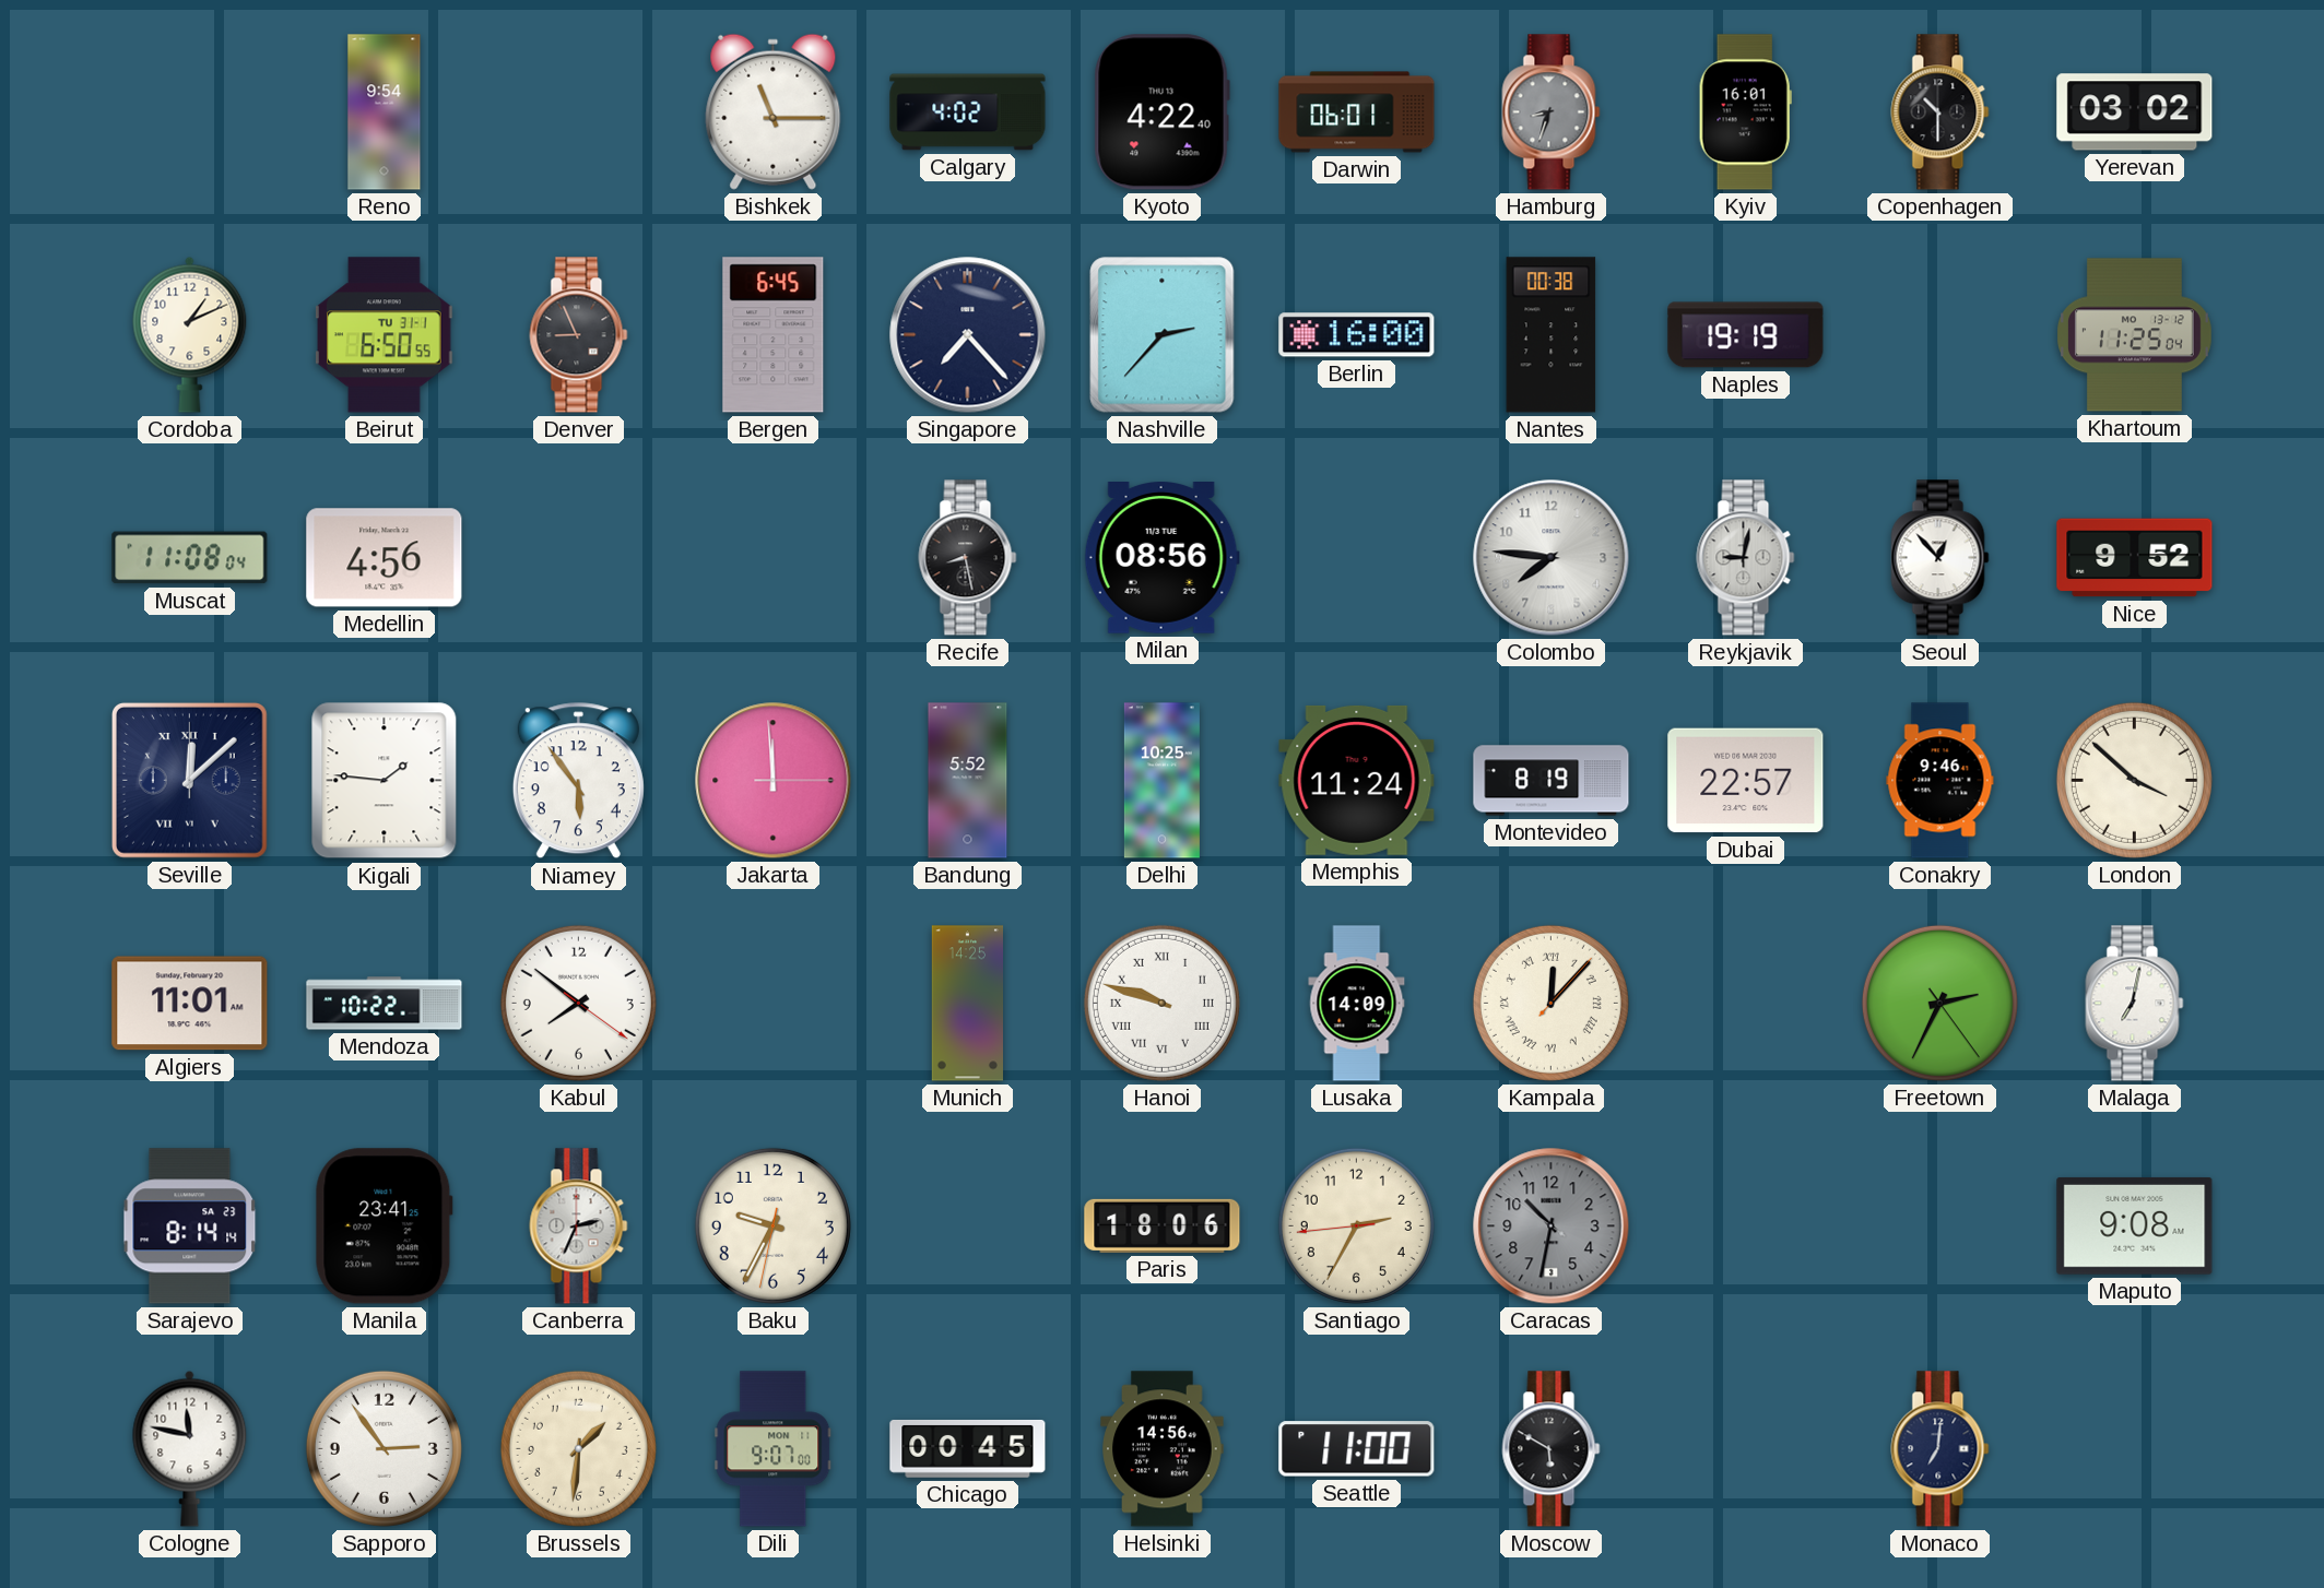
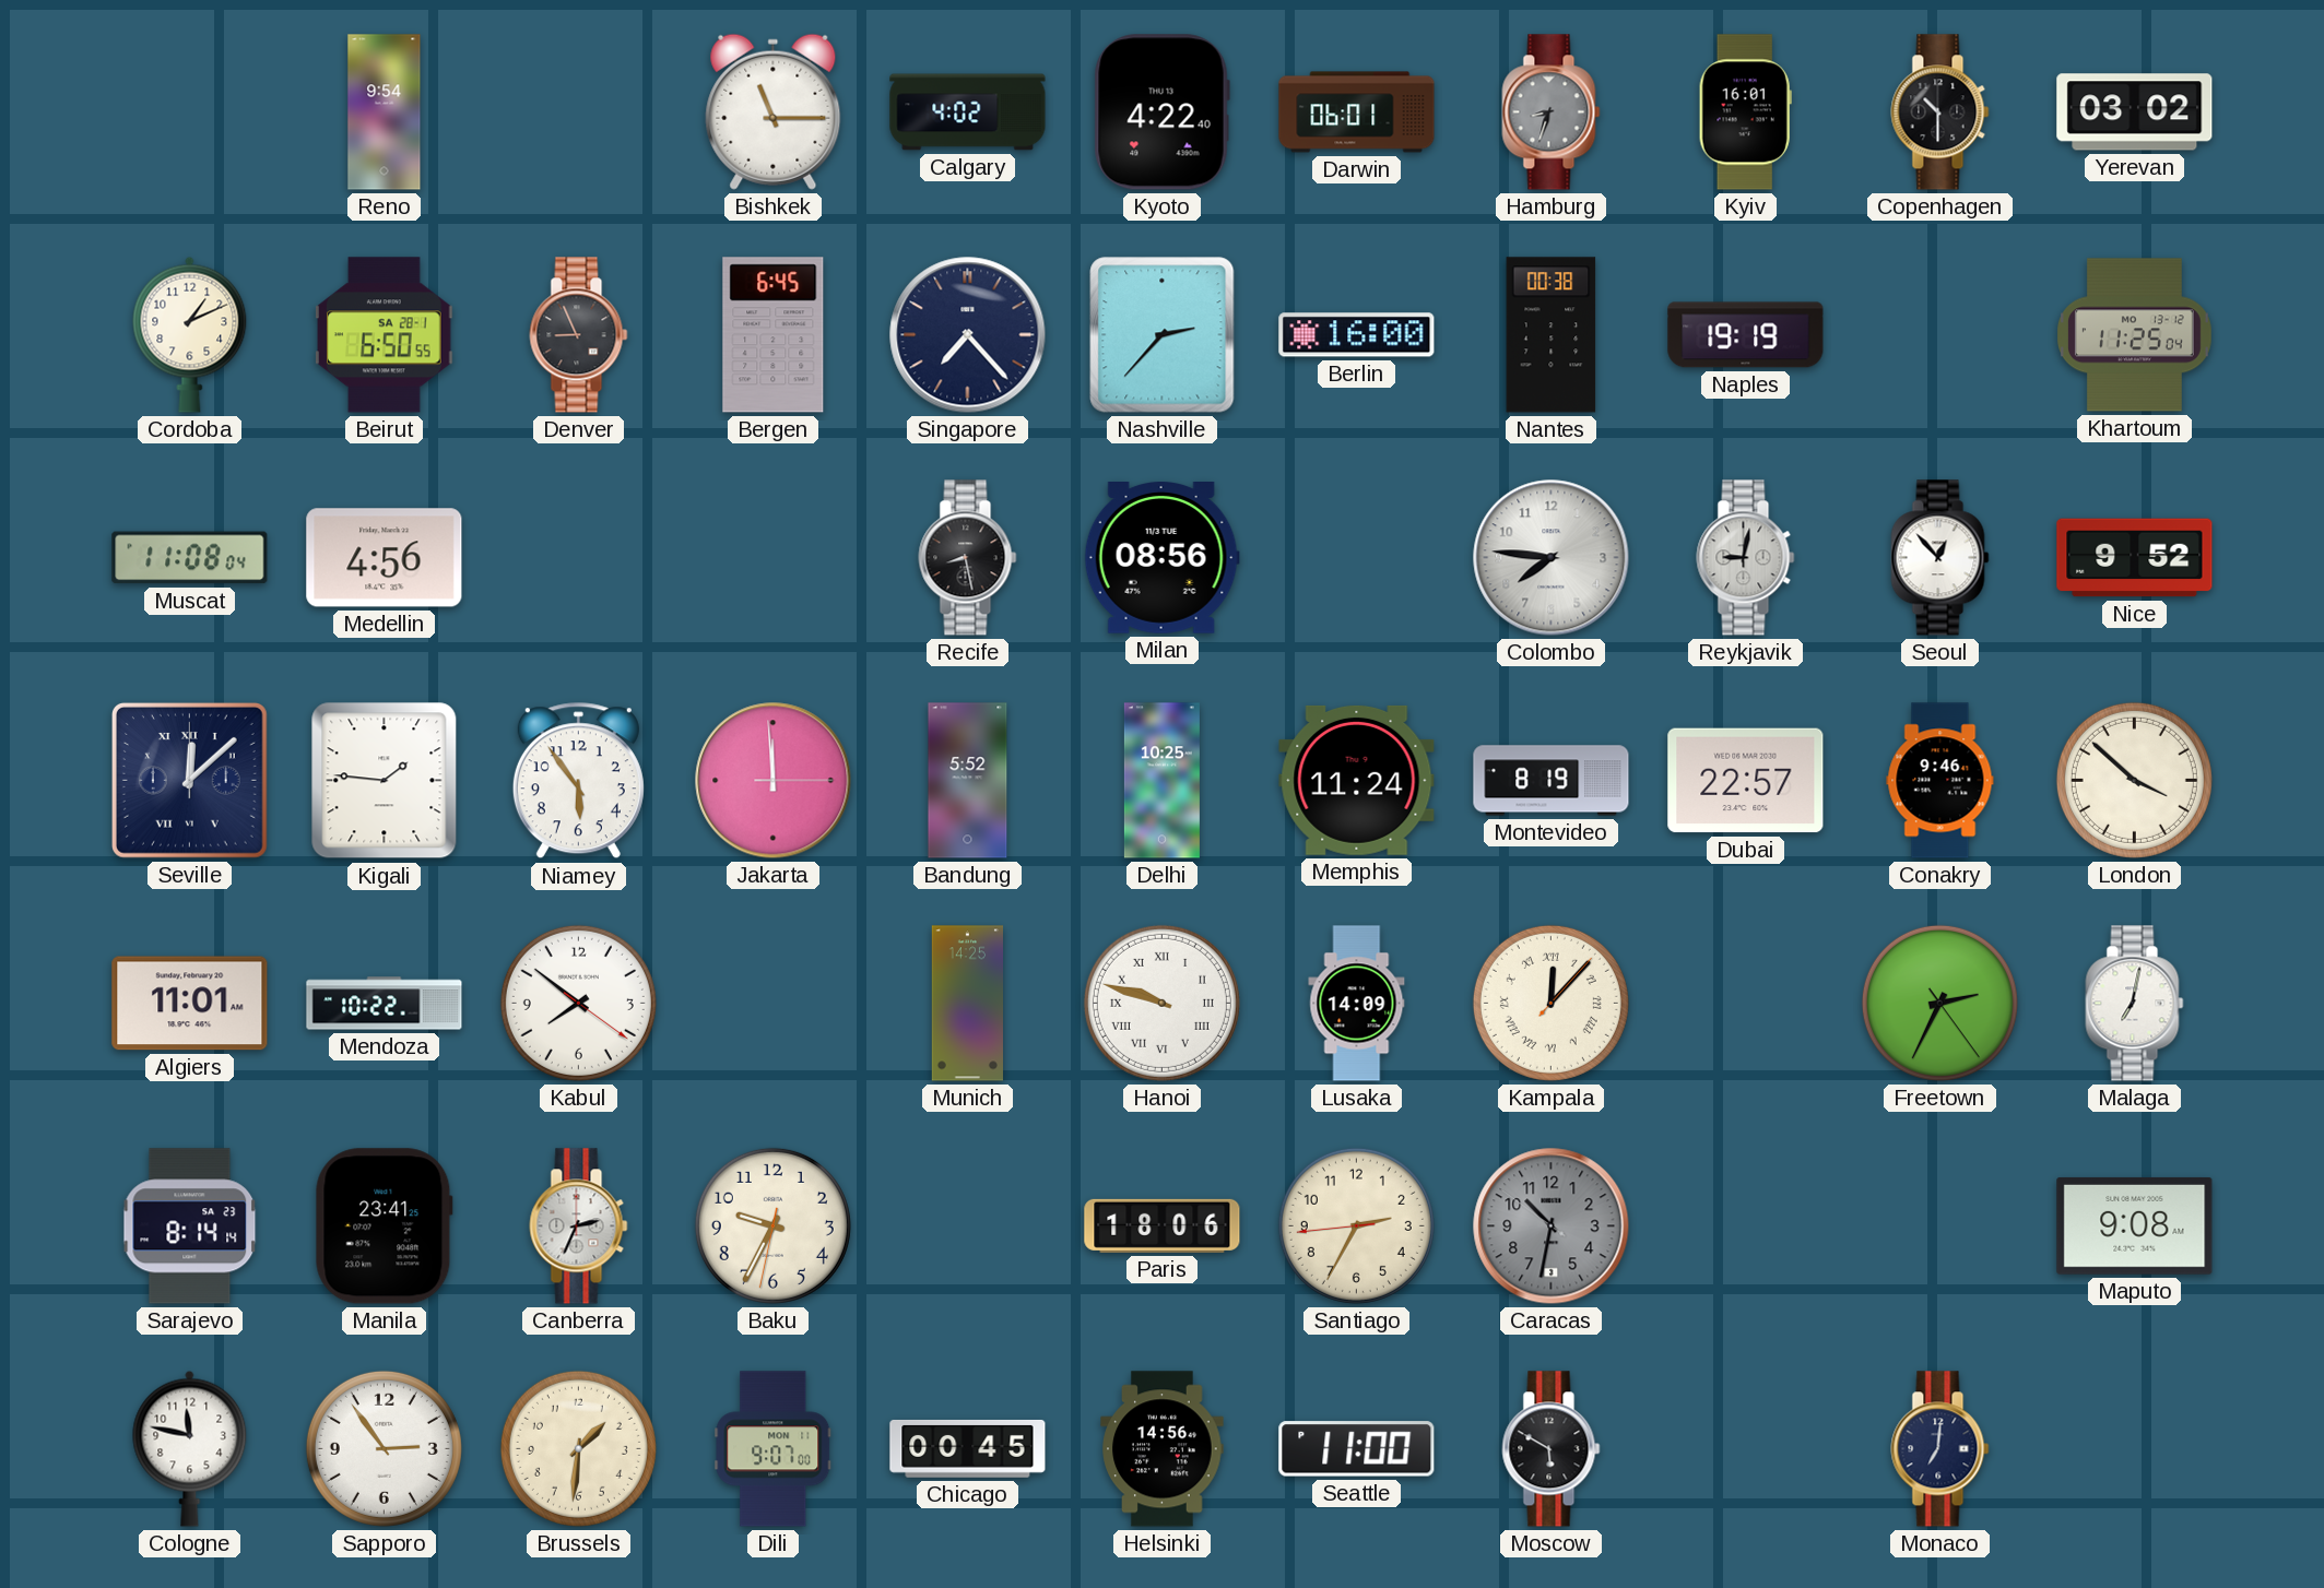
Beirut date: TU 31-1 -> SA 28-1
